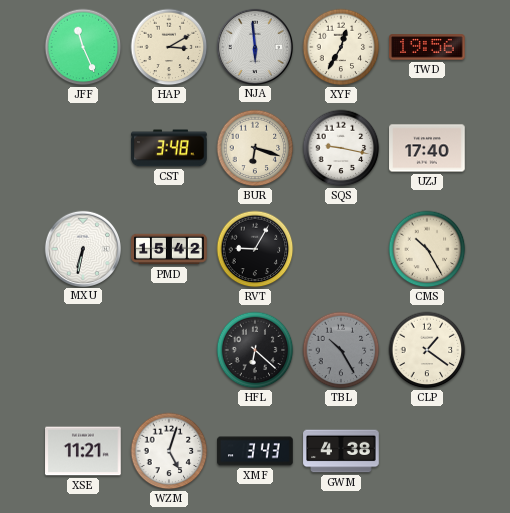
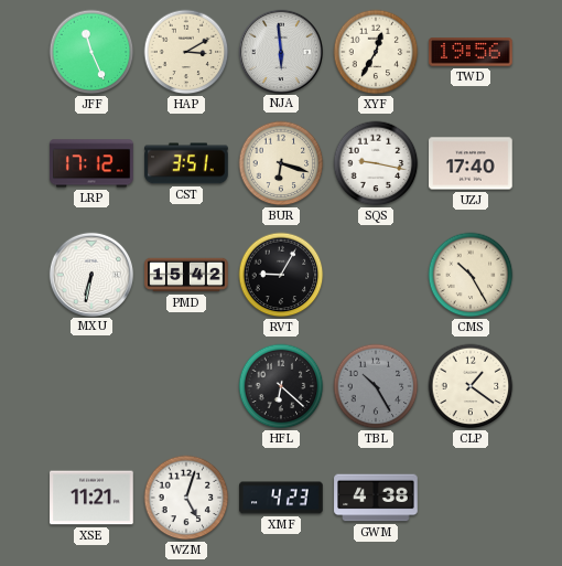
LRP: none -> 17:12
CST: 3:48 -> 3:51
XMF: 3:43 -> 4:23
